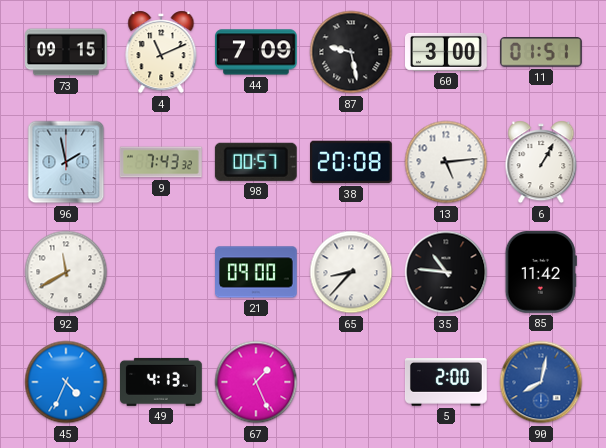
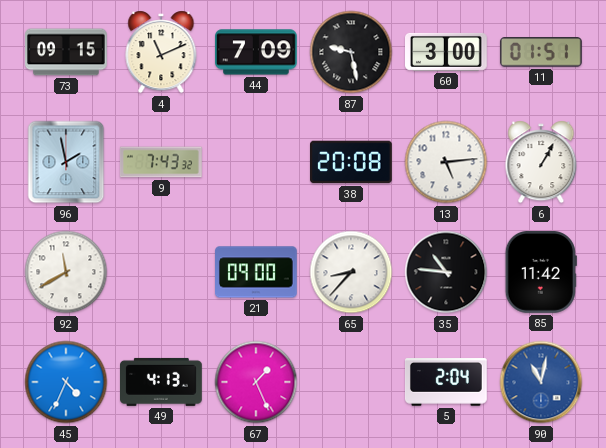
98: 00:57 -> none
5: 2:00 -> 2:04
90: 8:02 -> 11:02
